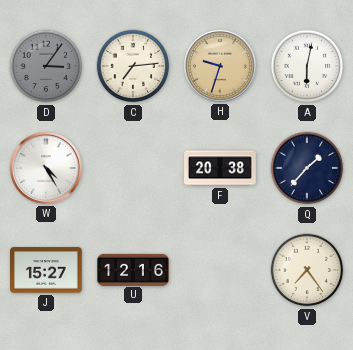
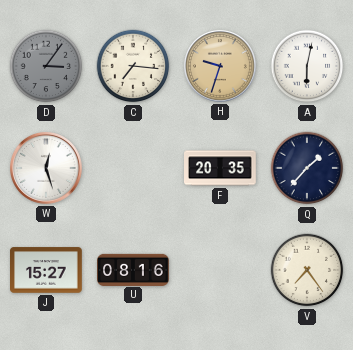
C: 7:14 -> 7:16
W: 4:25 -> 12:27
F: 20:38 -> 20:35
U: 12:16 -> 08:16
